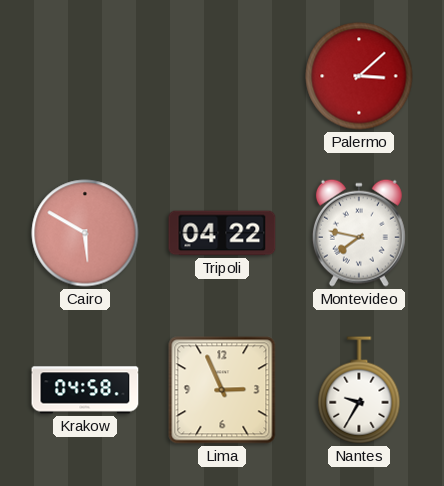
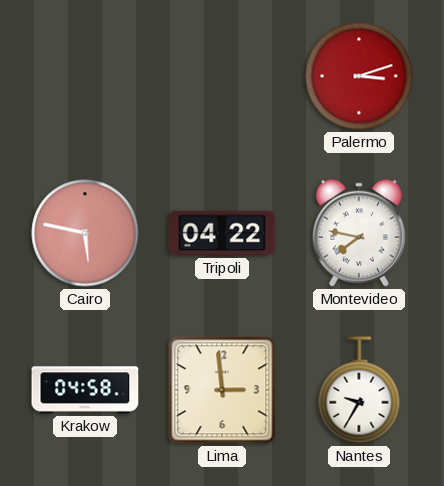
Palermo: 3:08 -> 3:12
Cairo: 5:50 -> 5:47
Lima: 2:56 -> 2:59
